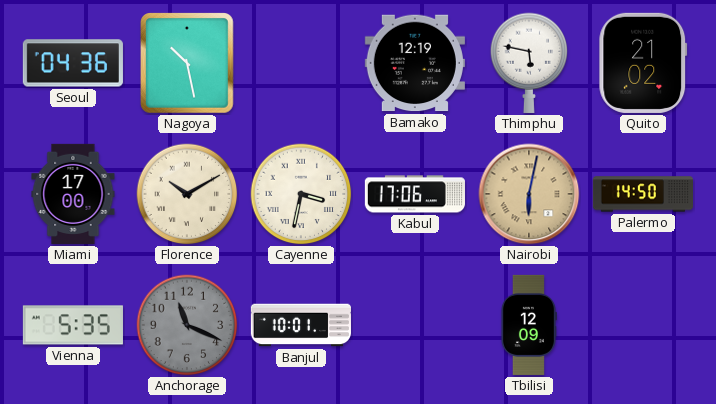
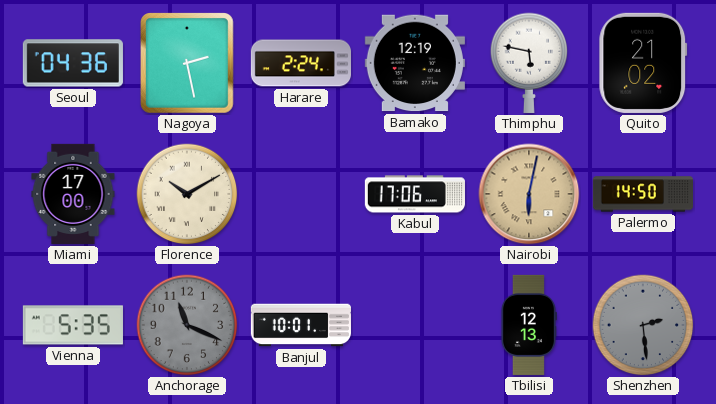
Nagoya: 10:28 -> 2:28
Harare: none -> 2:24
Cayenne: 3:32 -> none
Tbilisi: 12:09 -> 12:13
Shenzhen: none -> 2:29
